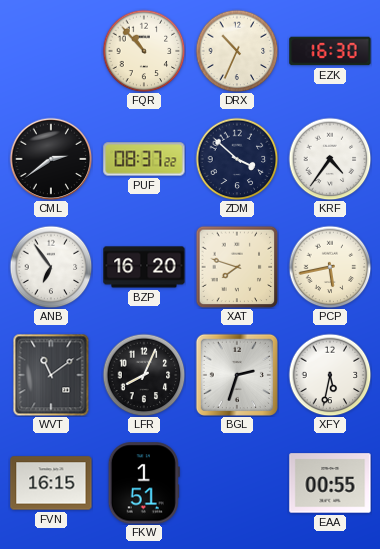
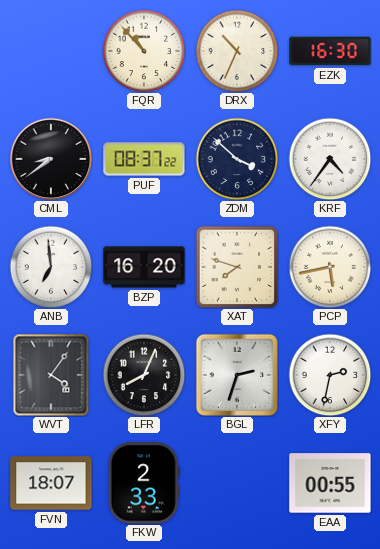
CML: 2:39 -> 8:39
ANB: 6:54 -> 6:59
WVT: 11:09 -> 4:06
XFY: 5:32 -> 2:32
FVN: 16:15 -> 18:07
FKW: 1:51 -> 2:33
